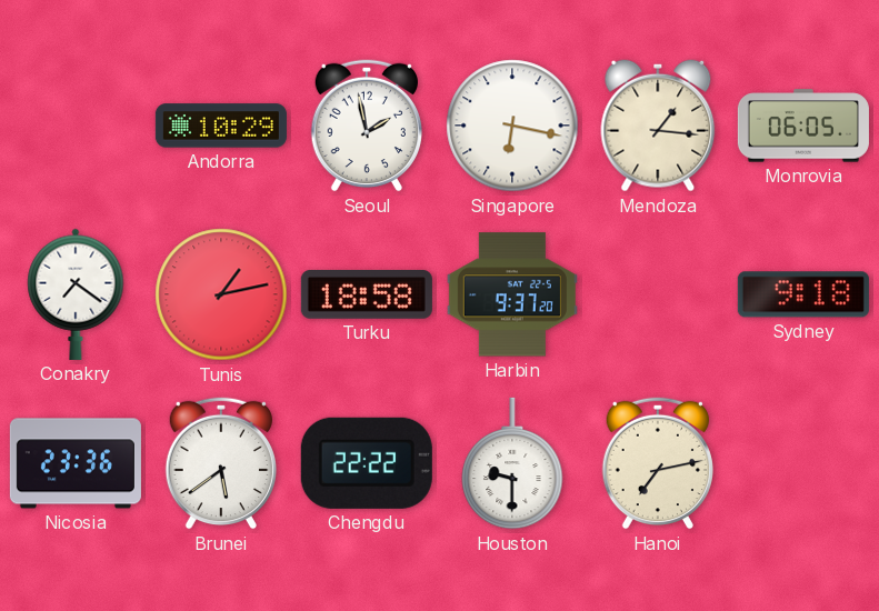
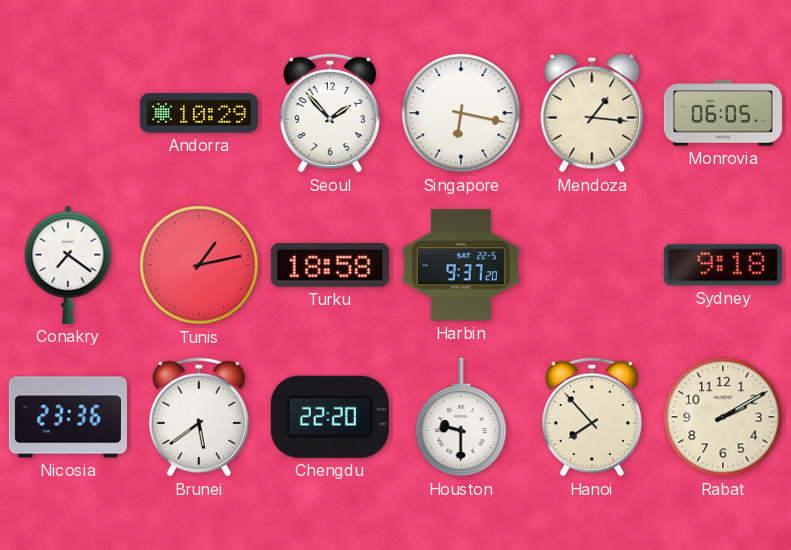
Seoul: 1:58 -> 1:53
Chengdu: 22:22 -> 22:20
Hanoi: 7:13 -> 7:53
Rabat: none -> 2:10
